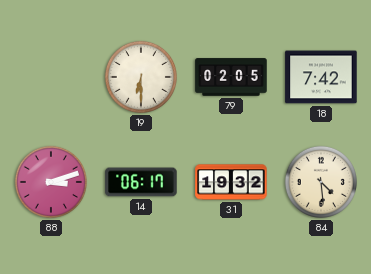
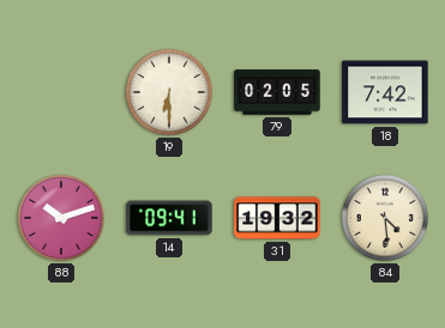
88: 3:12 -> 10:12
14: 06:17 -> 09:41
